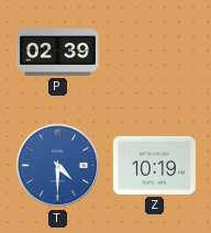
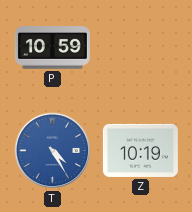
P: 02:39 -> 10:59
T: 4:30 -> 4:25
